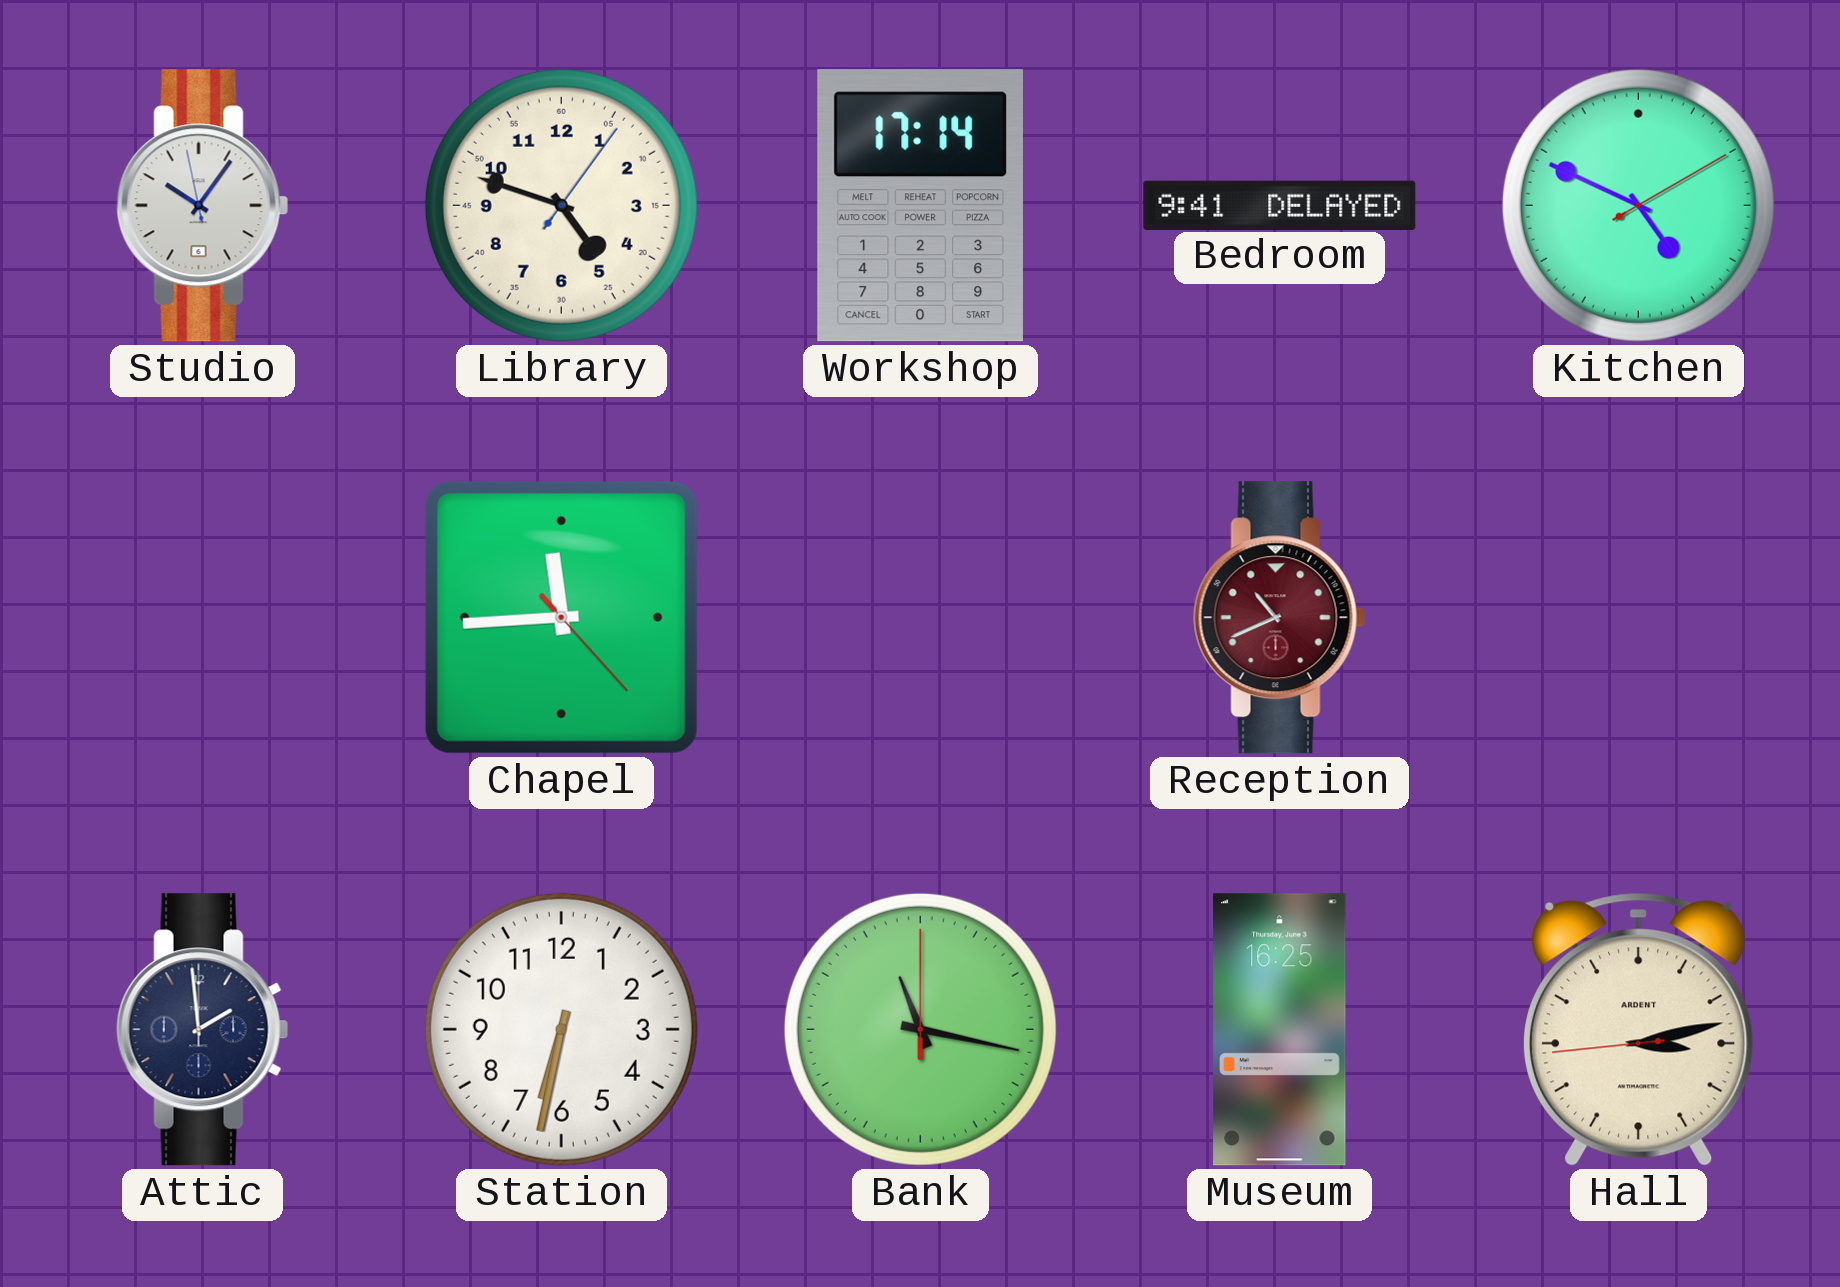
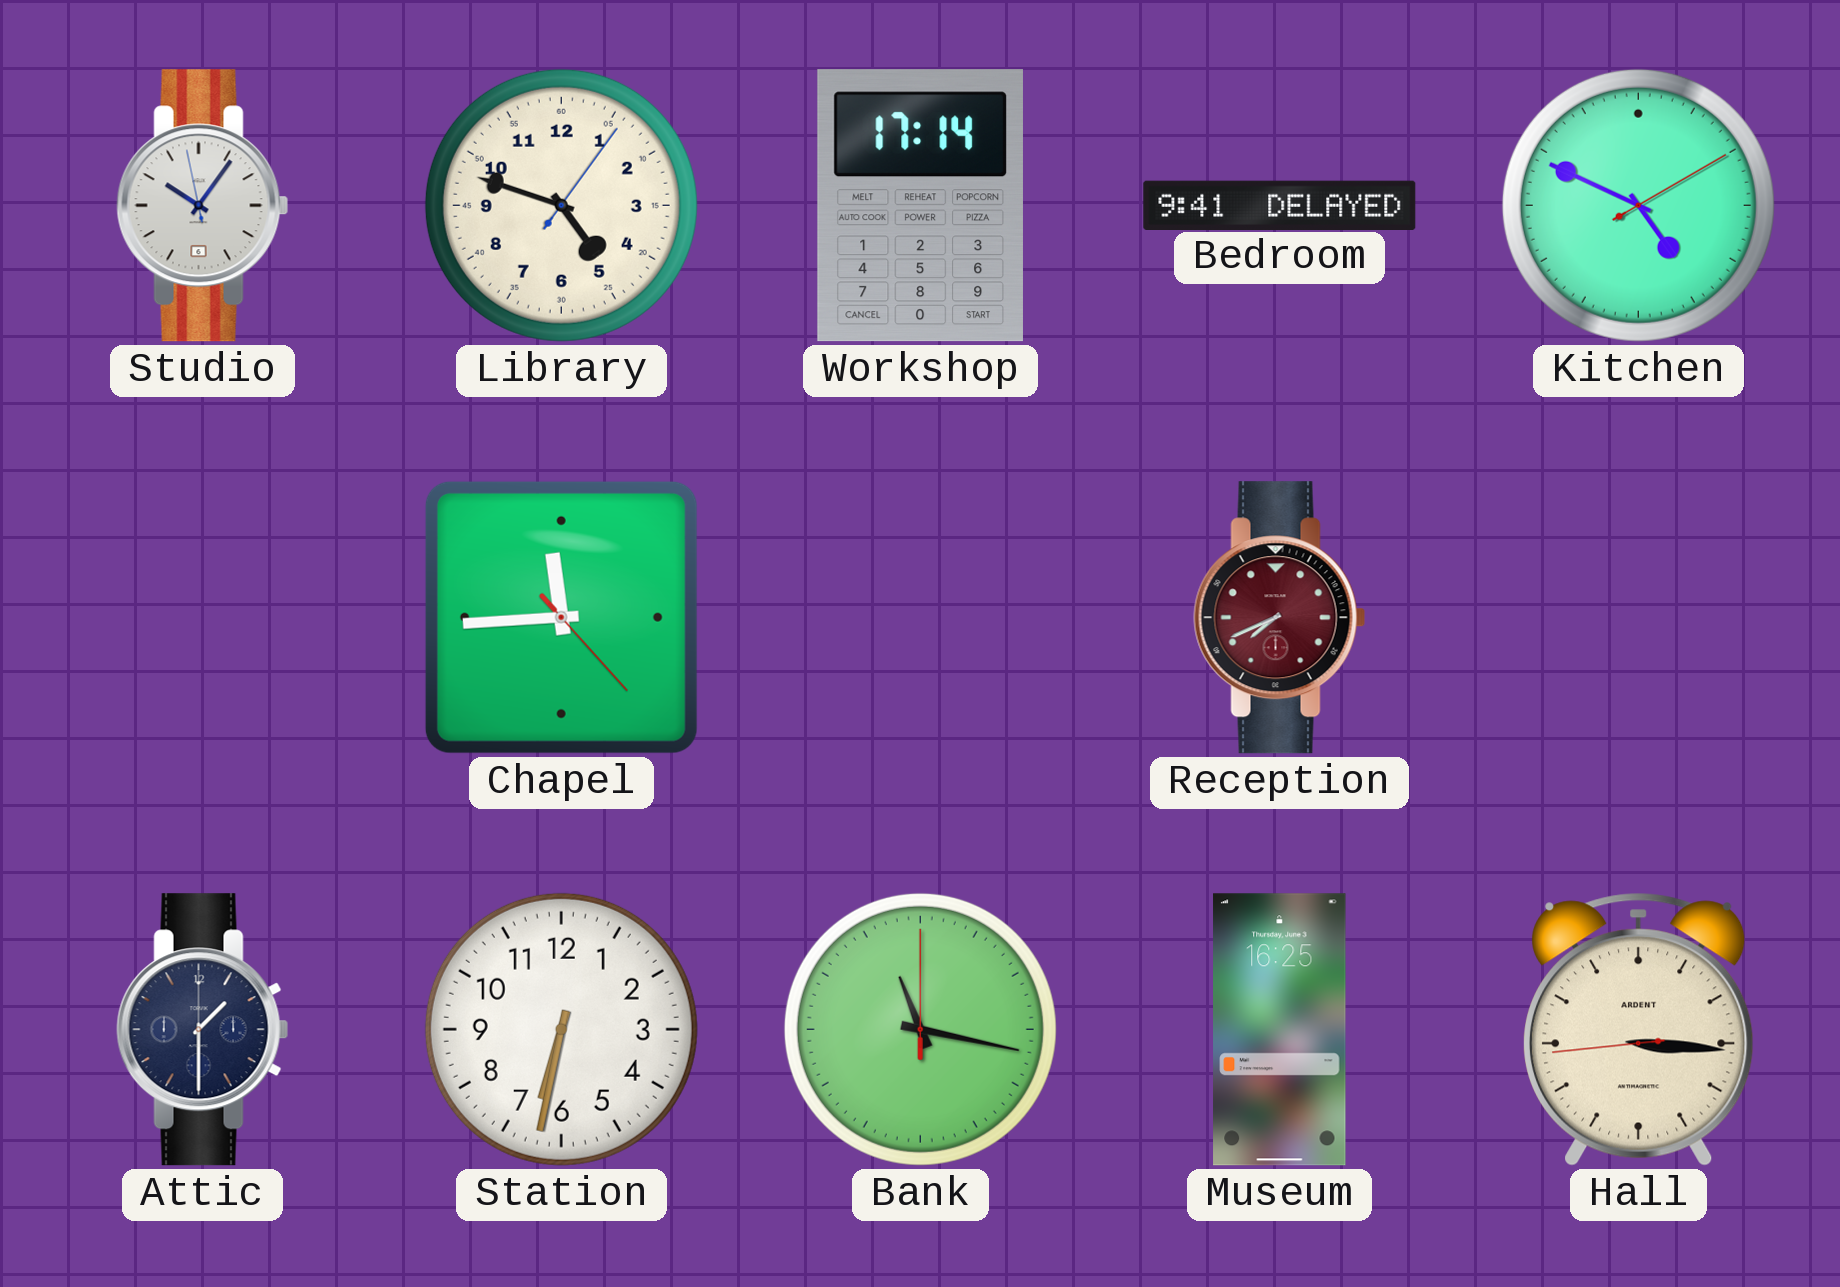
Reception: 10:41 -> 7:41
Attic: 1:59 -> 1:30
Hall: 3:12 -> 3:15
